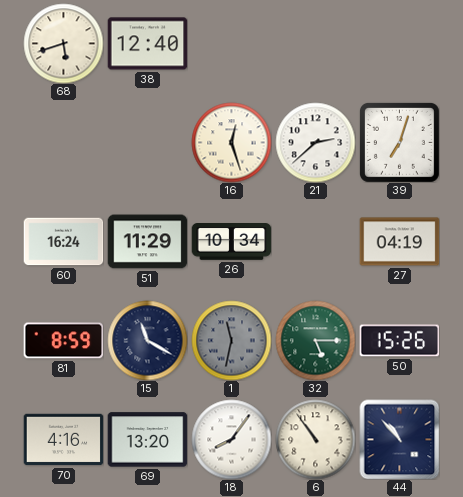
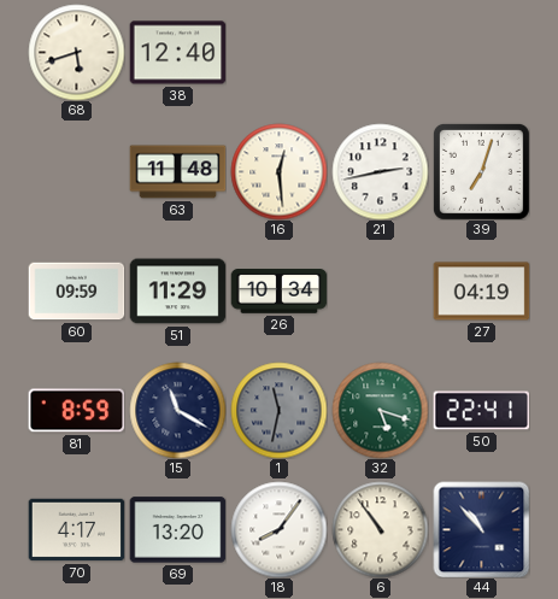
63: none -> 11:48
16: 12:27 -> 12:29
21: 2:38 -> 2:43
60: 16:24 -> 09:59
32: 5:15 -> 5:18
50: 15:26 -> 22:41
70: 4:16 -> 4:17
